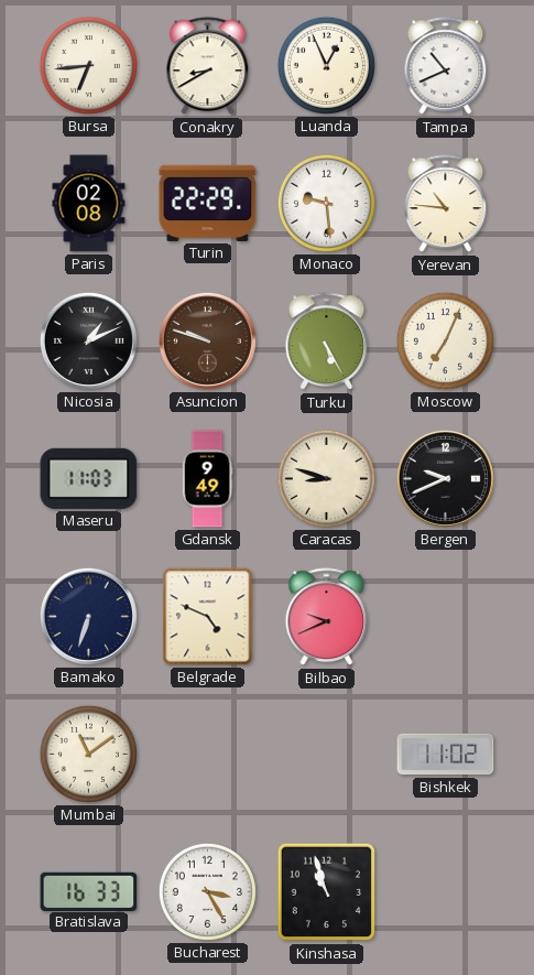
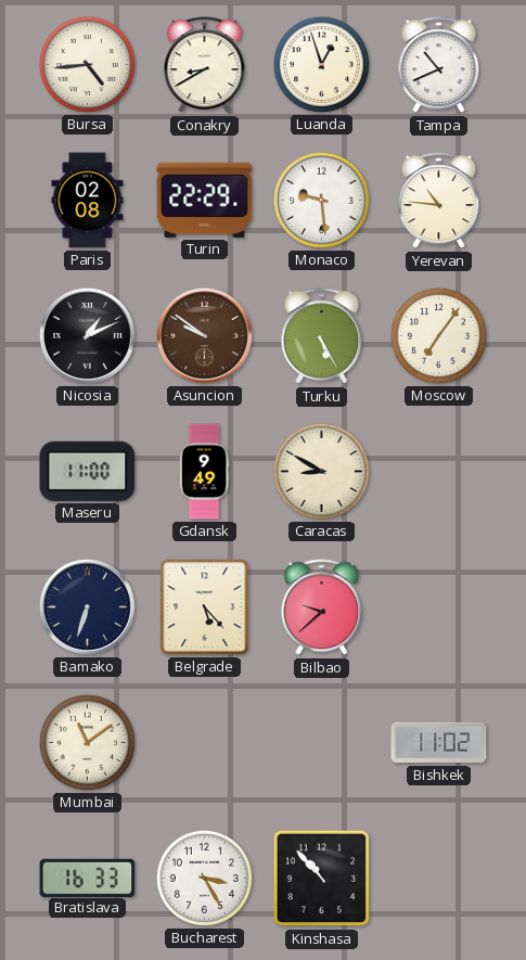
Bursa: 6:44 -> 4:44
Luanda: 12:56 -> 12:57
Asuncion: 9:48 -> 9:51
Moscow: 7:04 -> 7:06
Maseru: 11:03 -> 11:00
Caracas: 8:48 -> 8:50
Bergen: 9:41 -> none
Belgrade: 4:49 -> 5:23
Bilbao: 9:41 -> 9:38
Kinshasa: 10:57 -> 10:53
